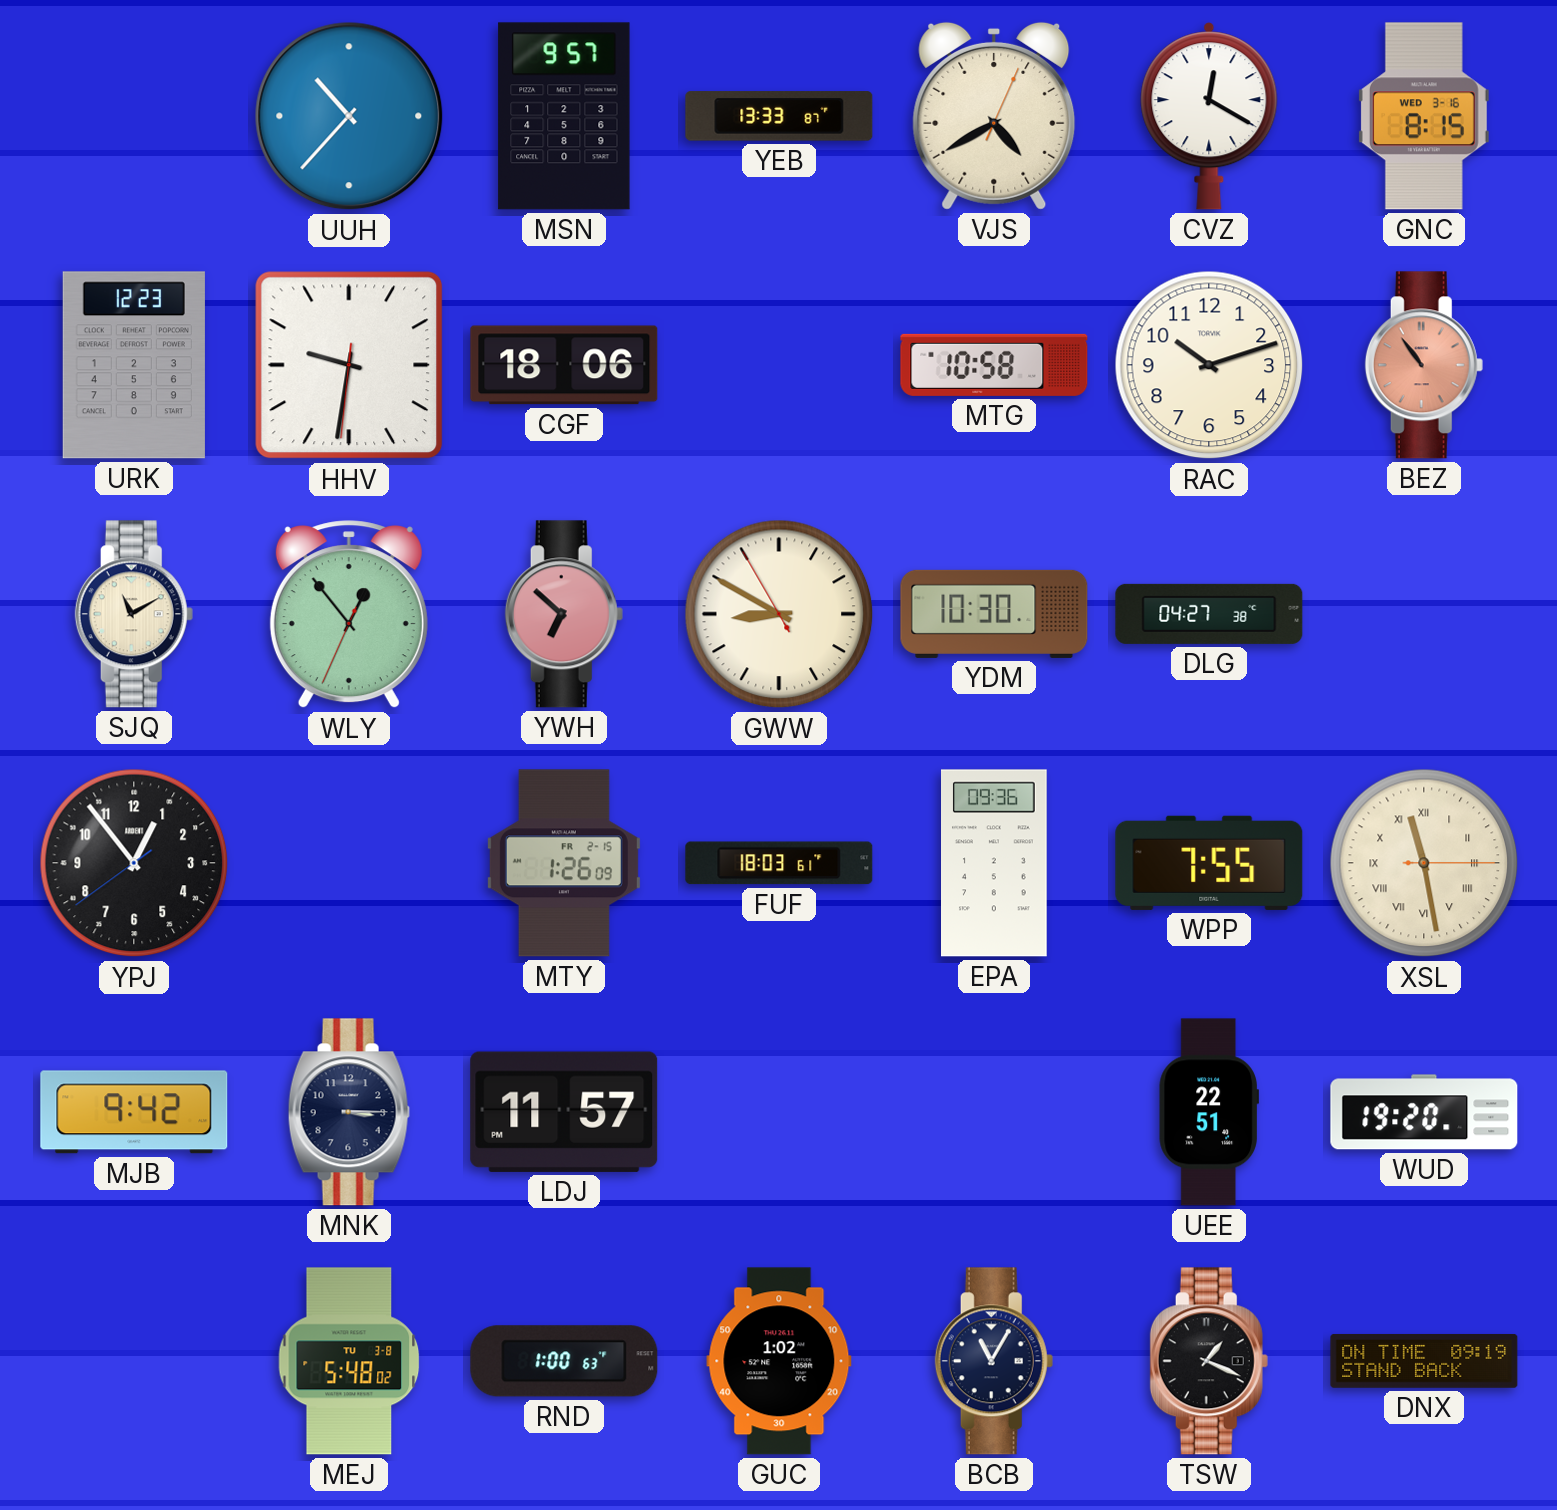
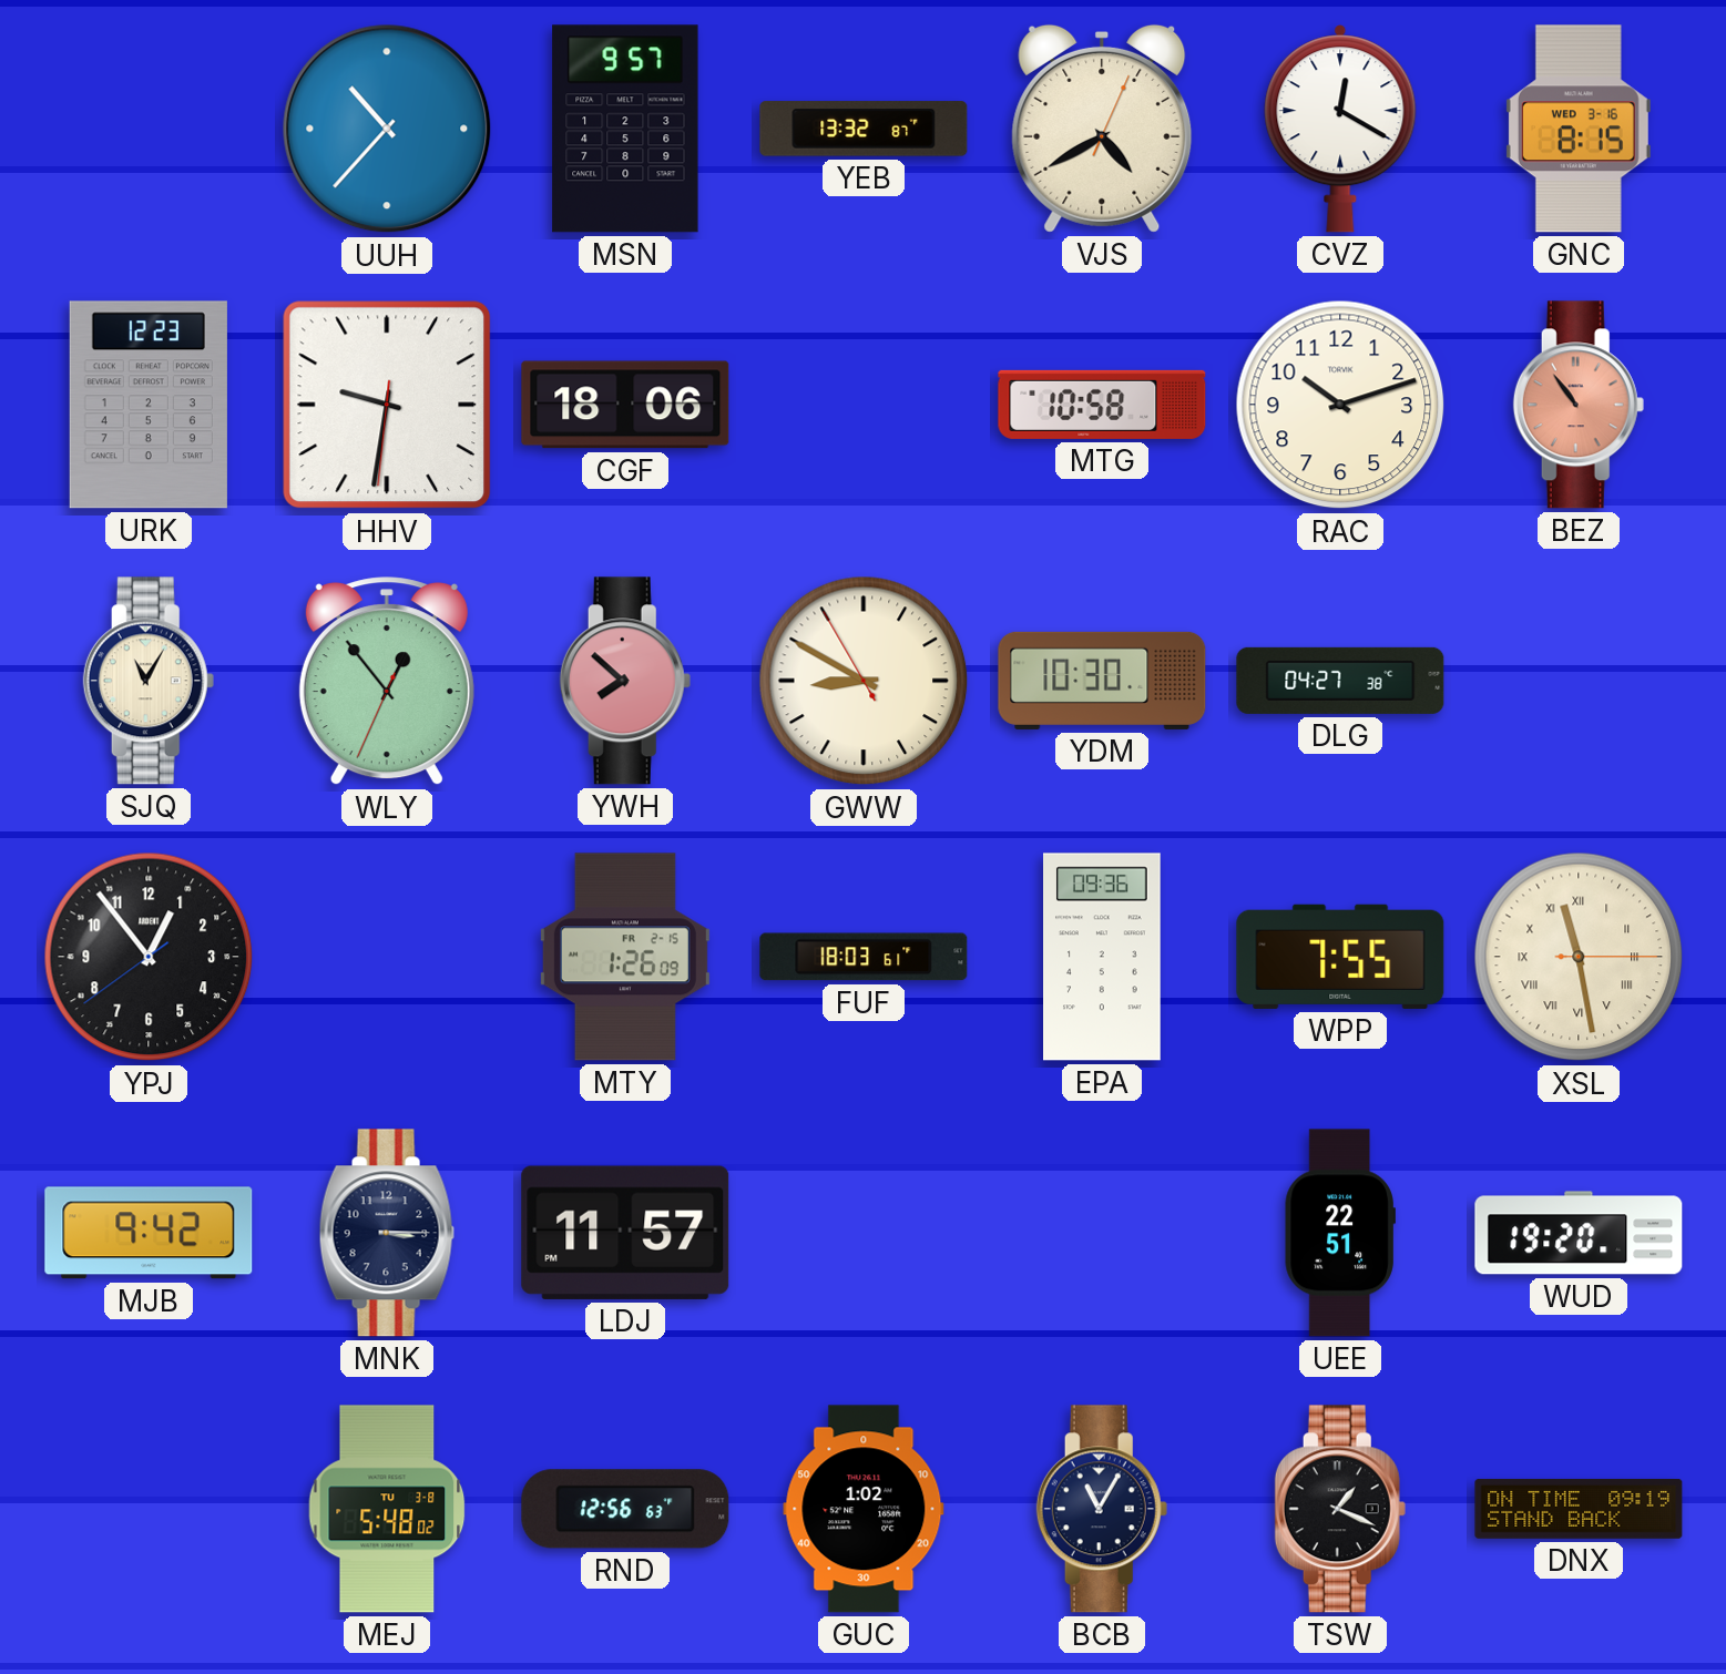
YEB: 13:33 -> 13:32
SJQ: 11:10 -> 11:05
YWH: 6:52 -> 7:52
RND: 1:00 -> 12:56
